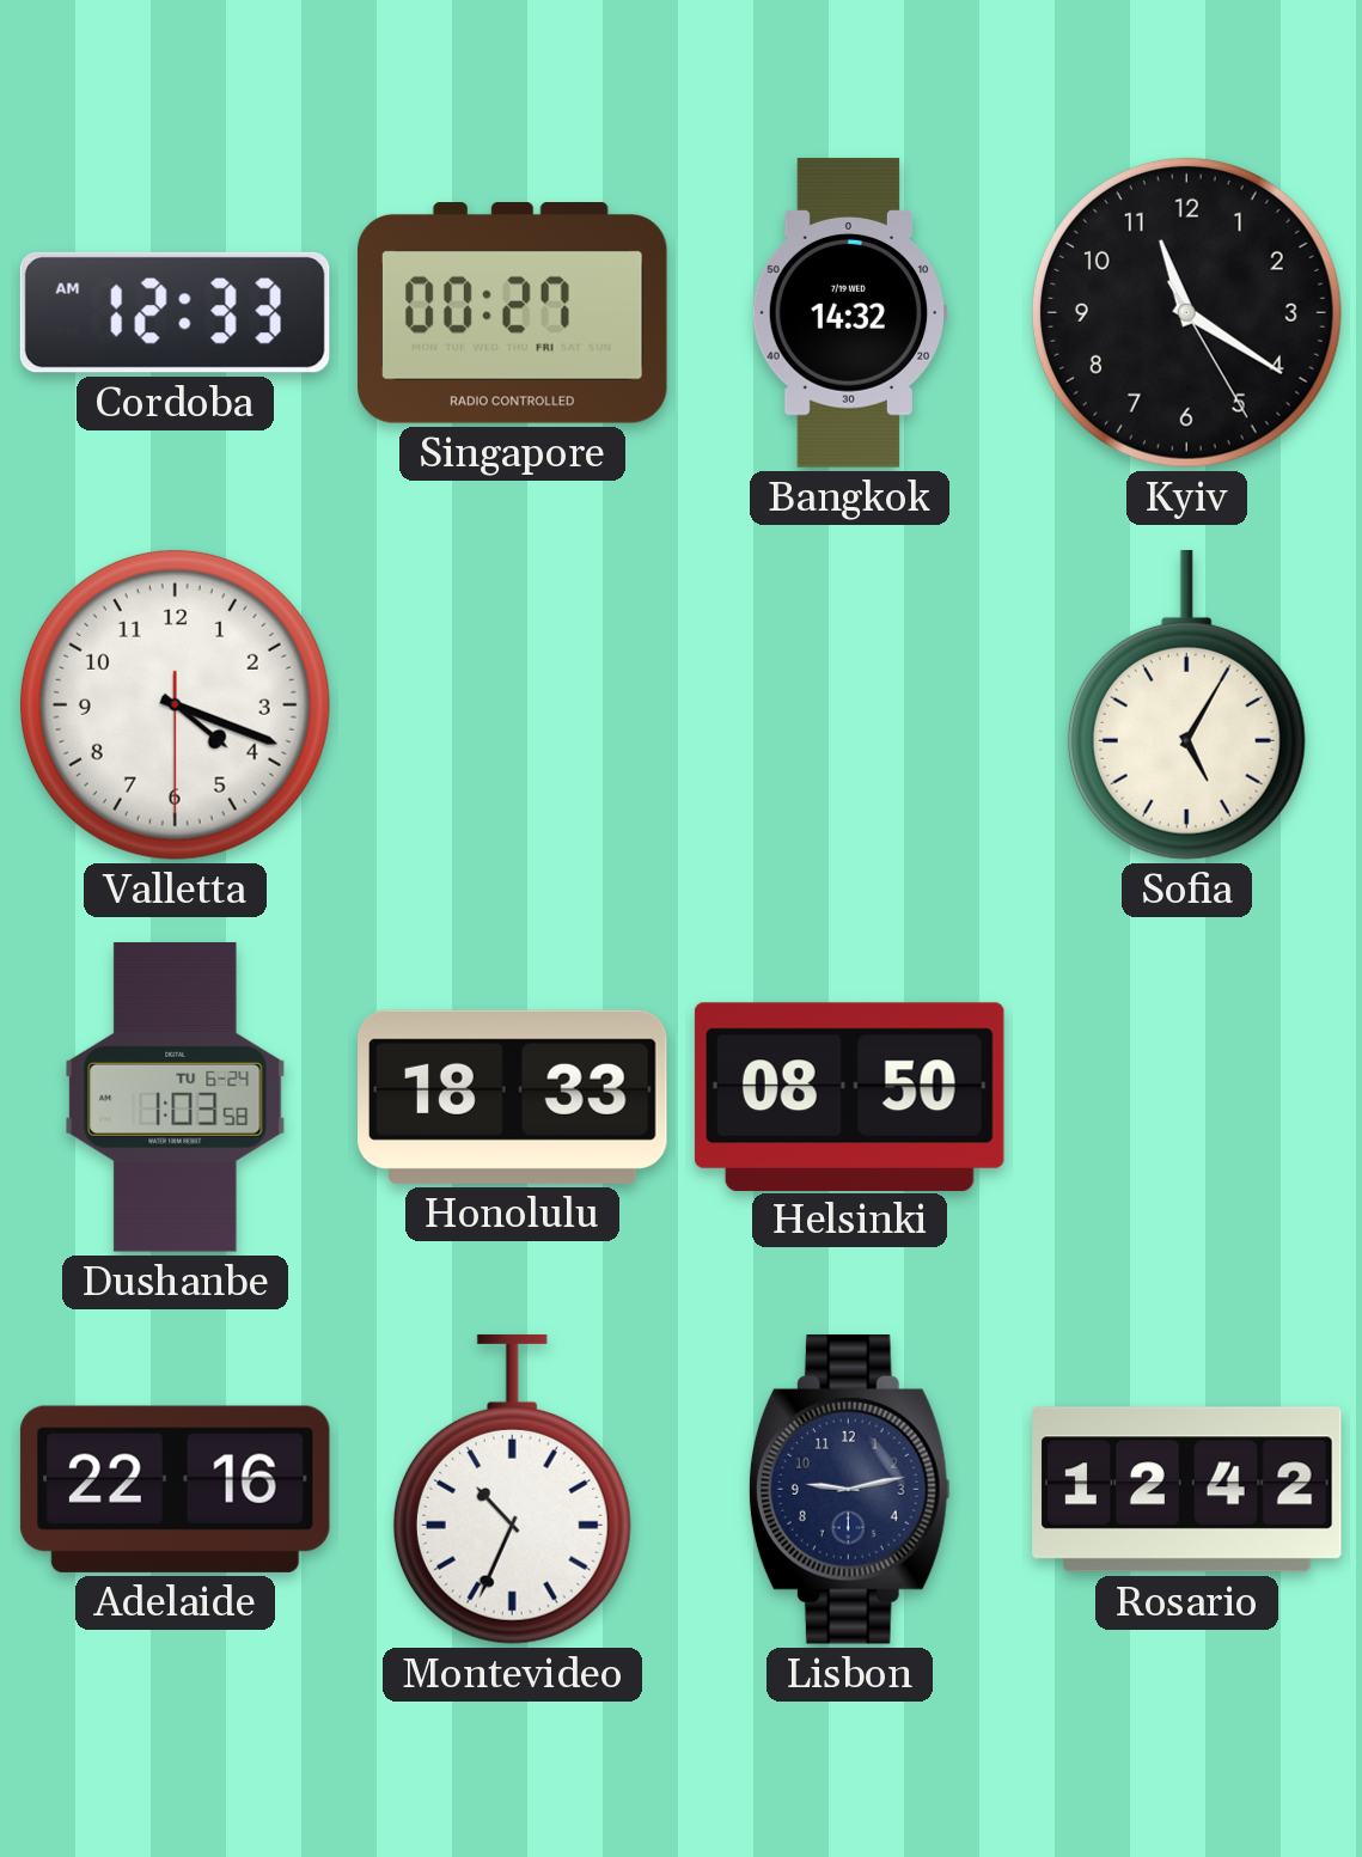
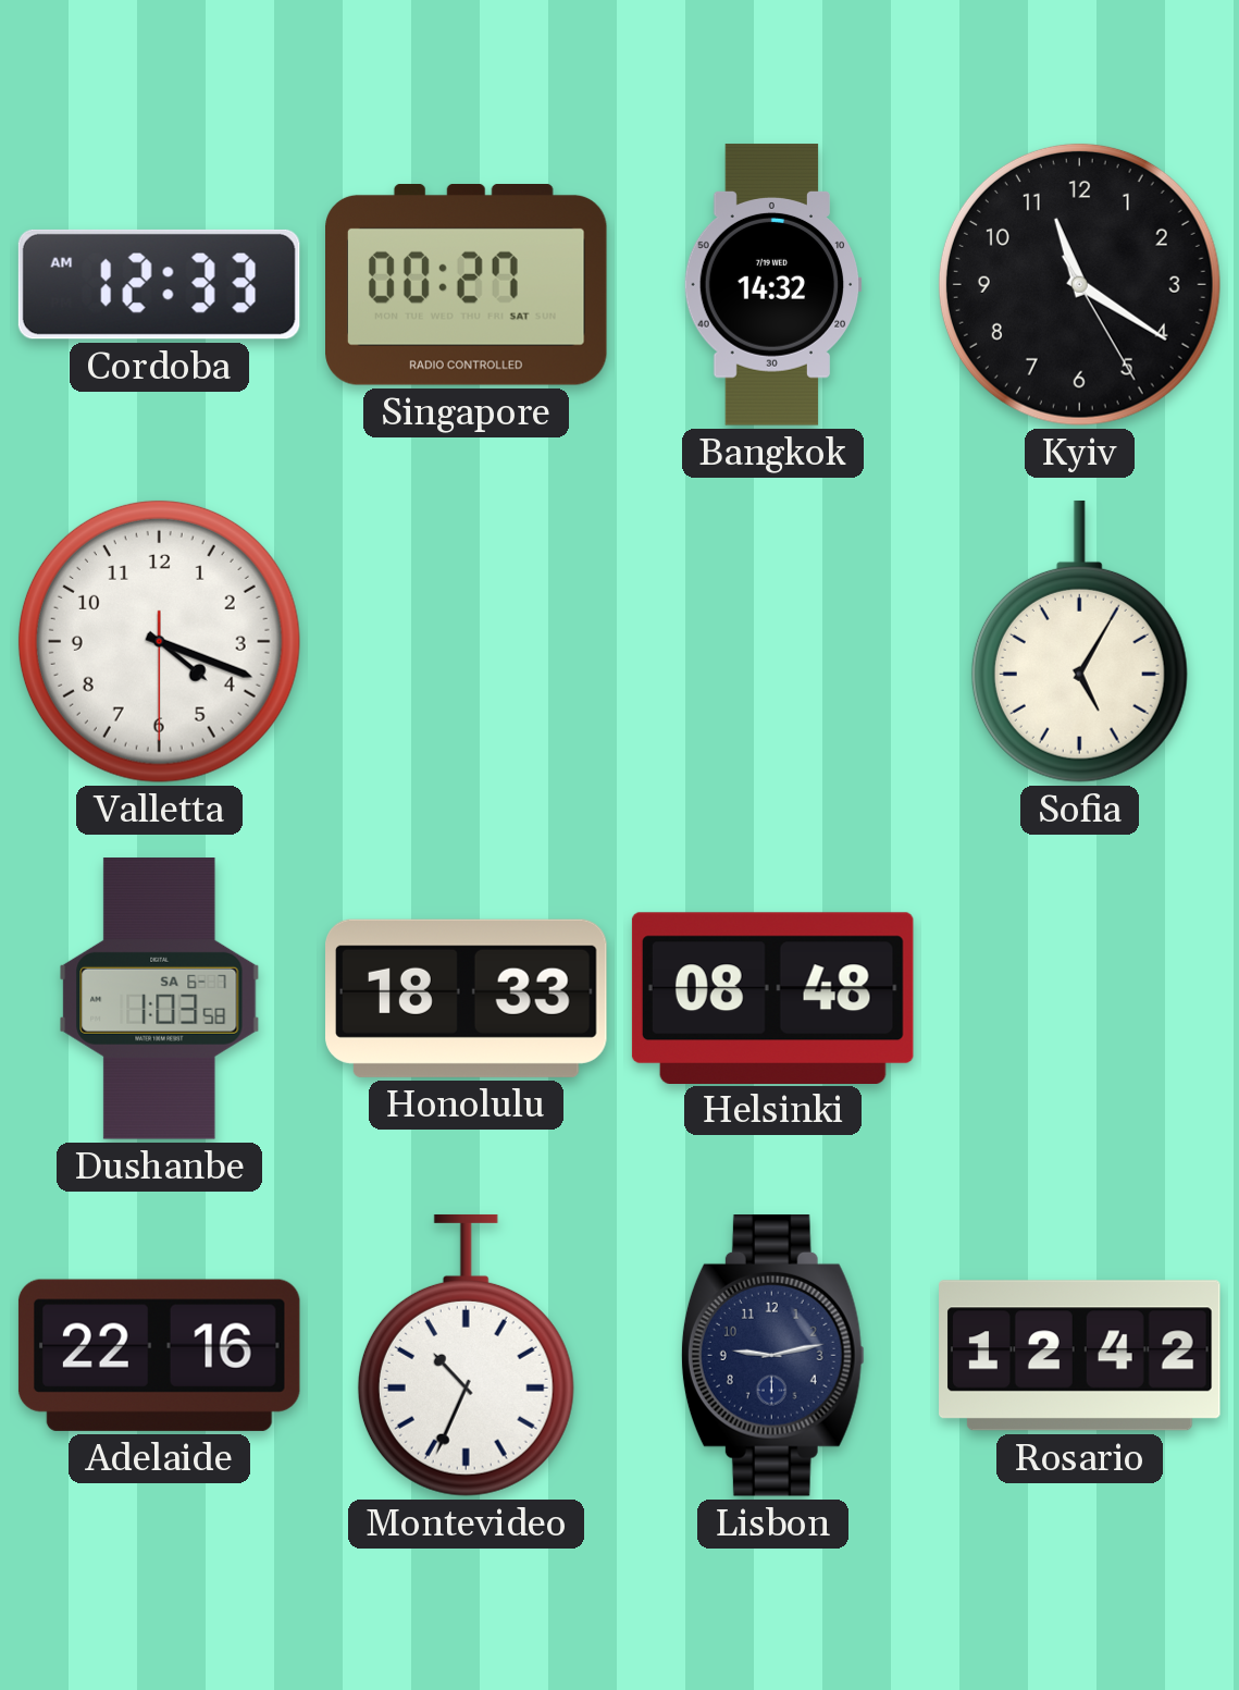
Singapore date: FRI -> SAT
Dushanbe date: TU 6-24 -> SA 6-7
Helsinki: 08:50 -> 08:48
